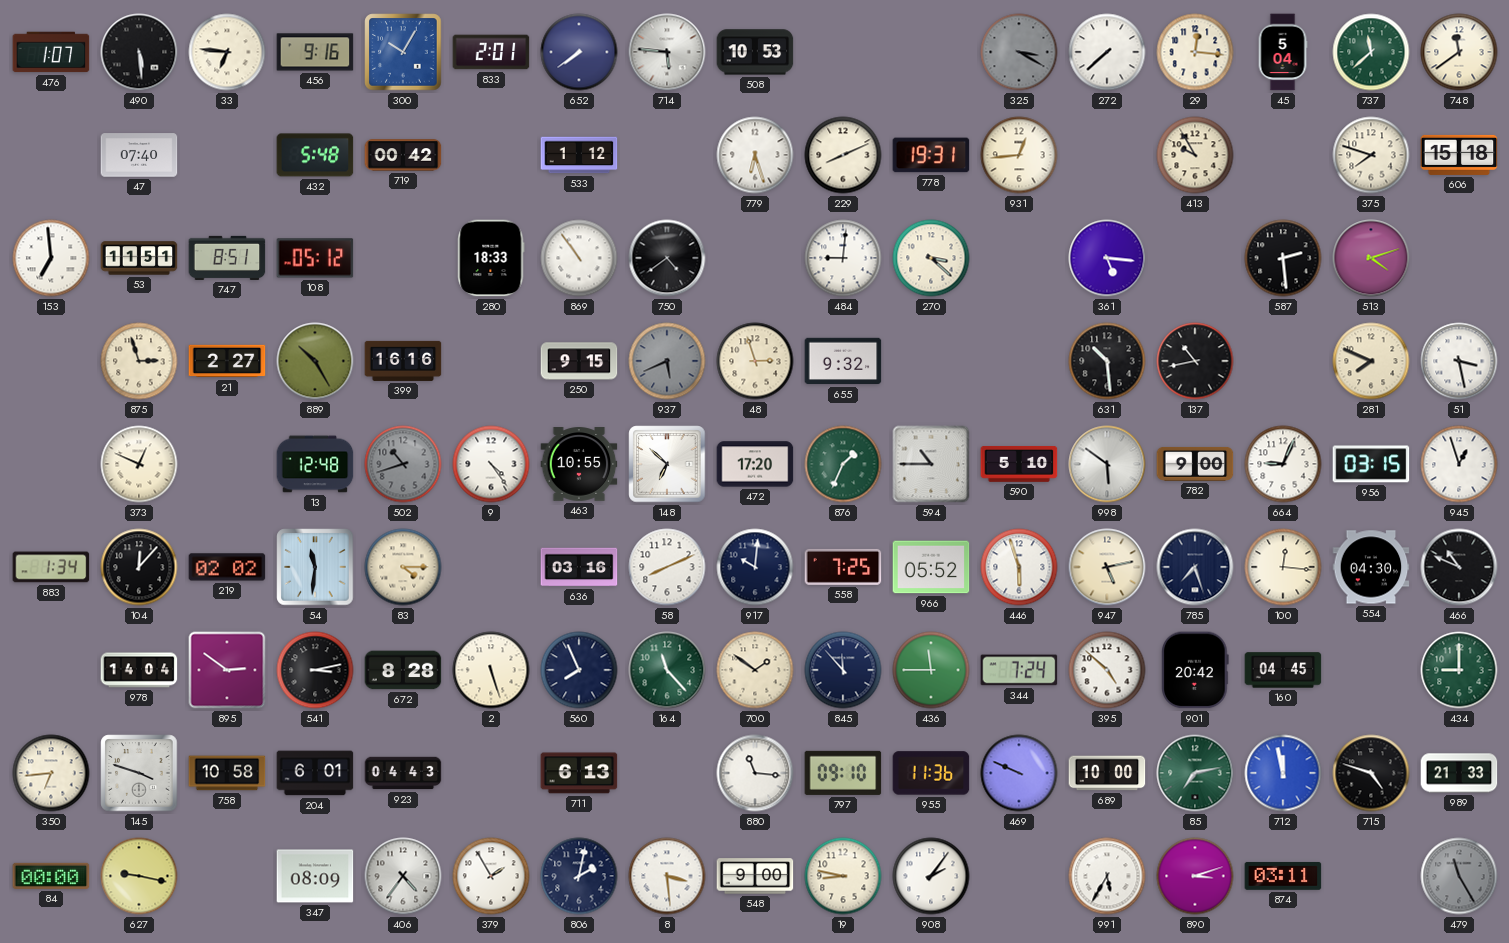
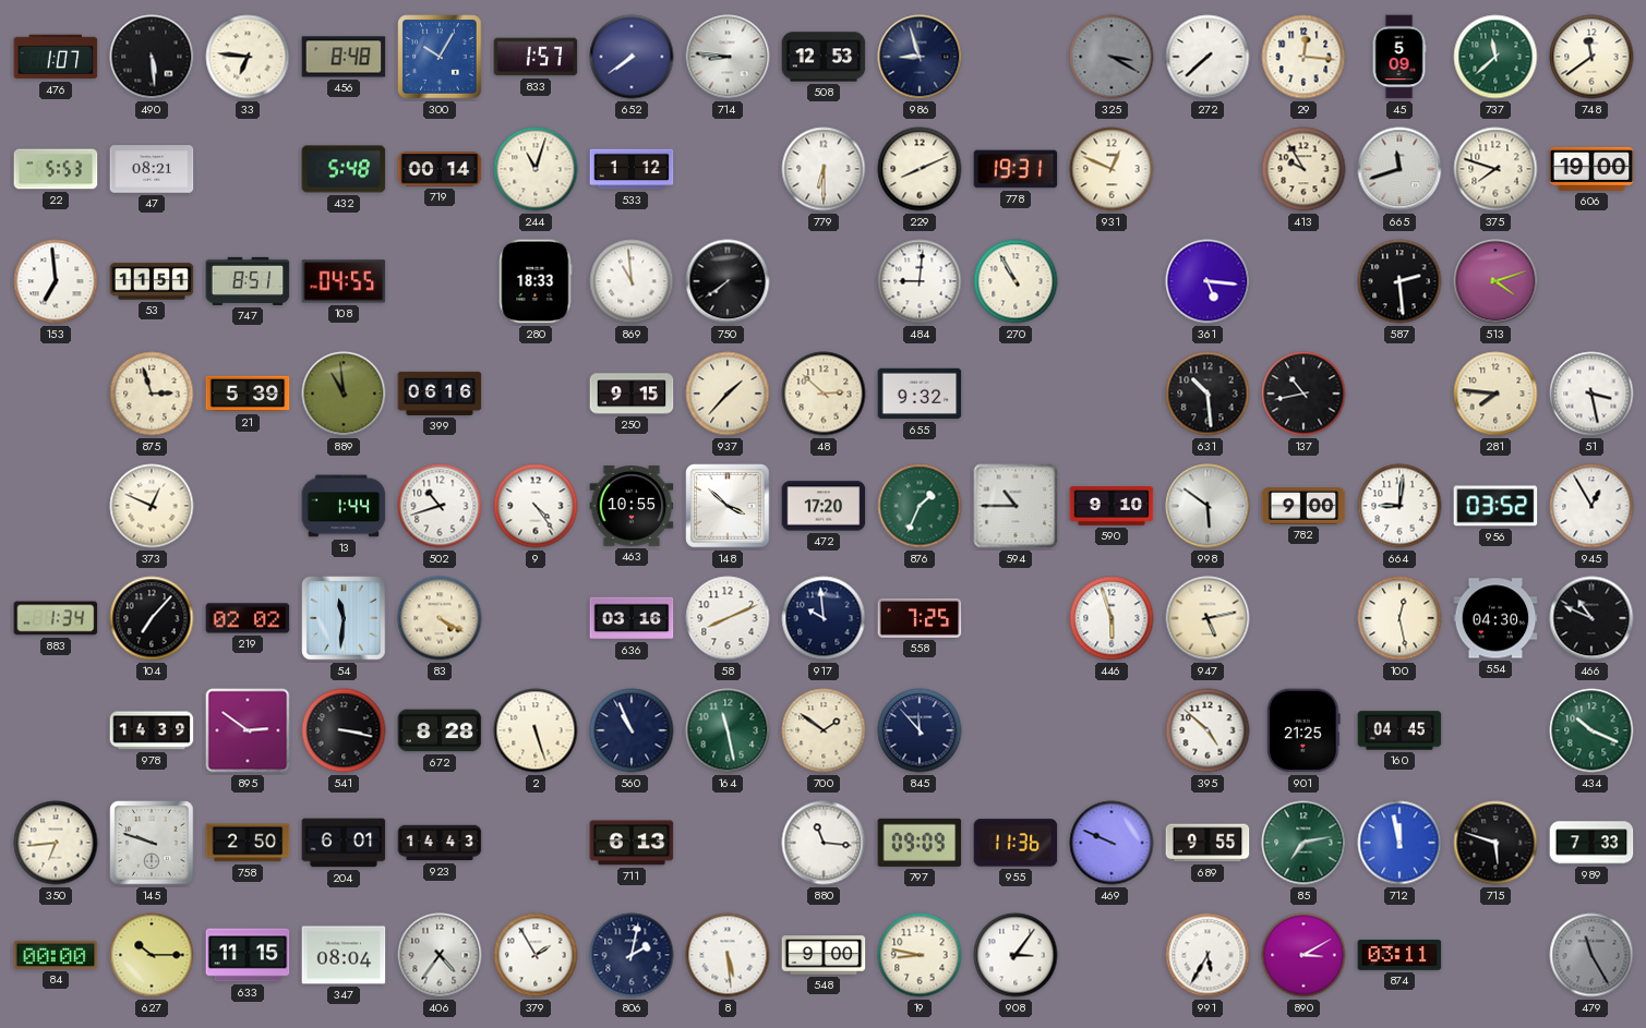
456: 9:16 -> 8:48
833: 2:01 -> 1:57
714: 5:46 -> 8:46
508: 10:53 -> 12:53
986: none -> 8:57
45: 5:04 -> 5:09
22: none -> 5:53
47: 07:40 -> 08:21
719: 00:42 -> 00:14
244: none -> 11:03
779: 6:27 -> 6:30
931: 12:44 -> 12:49
665: none -> 11:42
606: 15:18 -> 19:00
108: 05:12 -> 04:55
869: 10:54 -> 10:59
750: 4:39 -> 7:39
270: 3:22 -> 10:55
21: 2:27 -> 5:39
889: 10:25 -> 10:59
399: 16:16 -> 06:16
937: 5:41 -> 1:37
937 dial: grey -> cream
48: 2:57 -> 2:52
281: 7:49 -> 7:46
13: 12:48 -> 1:44
502 dial: grey -> white
148: 6:52 -> 3:52
590: 5:10 -> 9:10
664: 9:04 -> 9:01
956: 03:15 -> 03:52
945: 12:57 -> 12:55
104: 12:07 -> 7:07
83: 4:15 -> 4:20
917: 10:01 -> 9:59
966: 05:52 -> none
785: 7:27 -> none
100: 12:16 -> 12:28
978: 14:04 -> 14:39
541: 3:13 -> 3:17
560: 7:56 -> 10:56
164: 11:23 -> 11:28
436: 11:45 -> none
344: 7:24 -> none
901: 20:42 -> 21:25
434: 9:00 -> 10:19
145: 3:48 -> 9:48
758: 10:58 -> 2:50
923: 04:43 -> 14:43
797: 09:10 -> 09:09
689: 10:00 -> 9:55
715: 4:48 -> 5:48
989: 21:33 -> 7:33
627: 9:17 -> 10:15
633: none -> 11:15
347: 08:09 -> 08:04
8: 3:29 -> 5:29
908: 2:06 -> 3:06
890: 3:12 -> 3:10
